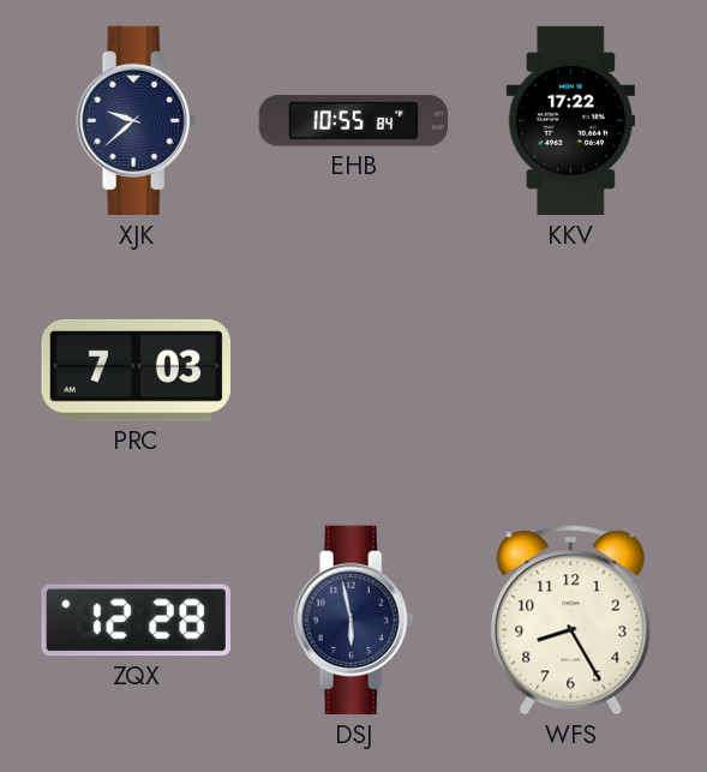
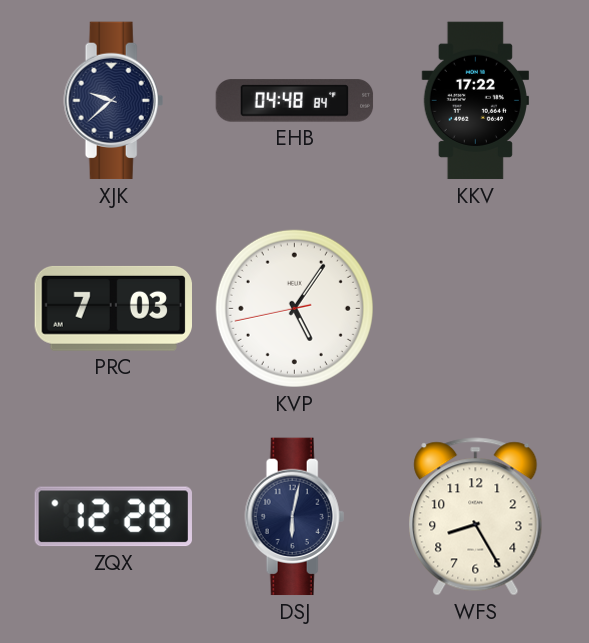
EHB: 10:55 -> 04:48
KVP: none -> 5:05
DSJ: 5:58 -> 6:02
